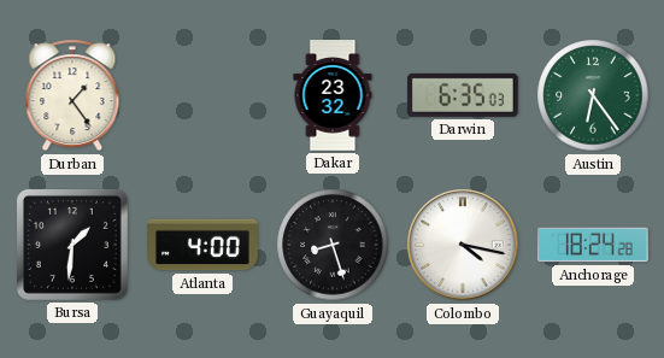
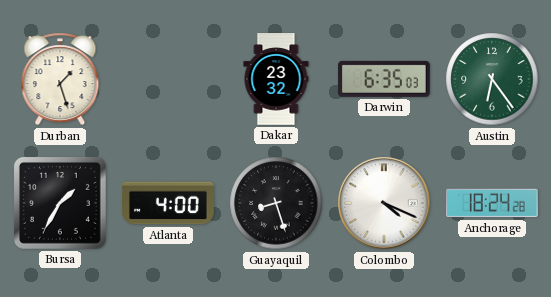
Durban: 1:24 -> 1:27
Bursa: 1:31 -> 1:35
Colombo: 4:17 -> 4:19
